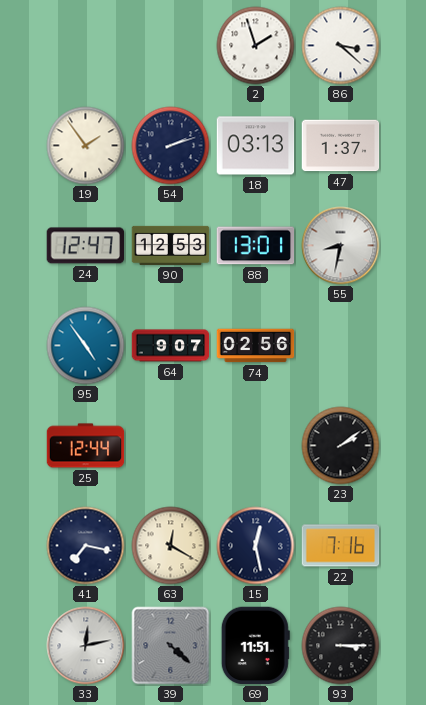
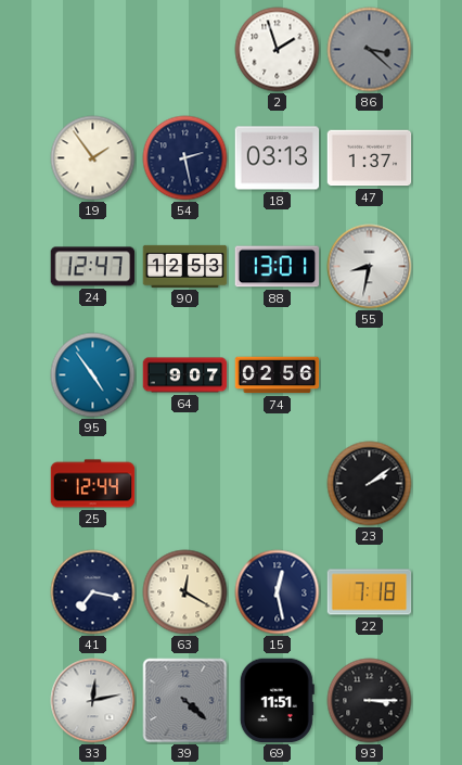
86 dial: white -> grey
54: 2:12 -> 2:28
22: 7:16 -> 7:18
